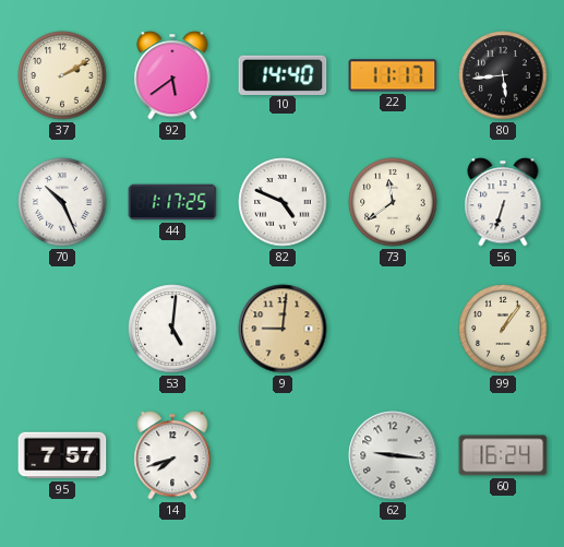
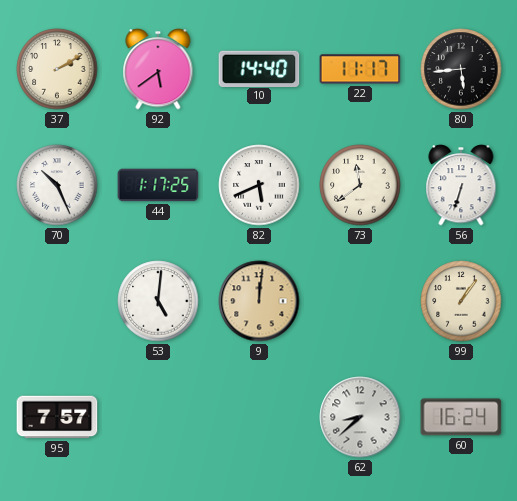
82: 4:49 -> 5:41
9: 9:01 -> 12:01
14: 7:42 -> none
62: 9:16 -> 8:38
